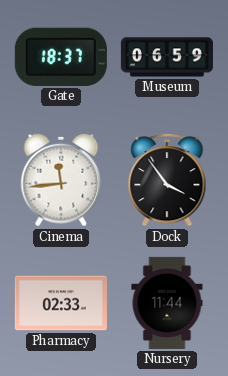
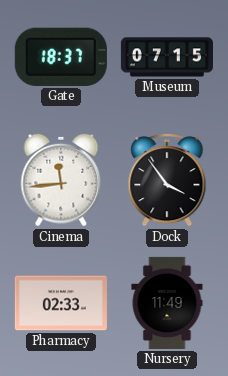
Museum: 06:59 -> 07:15
Nursery: 11:44 -> 11:49
